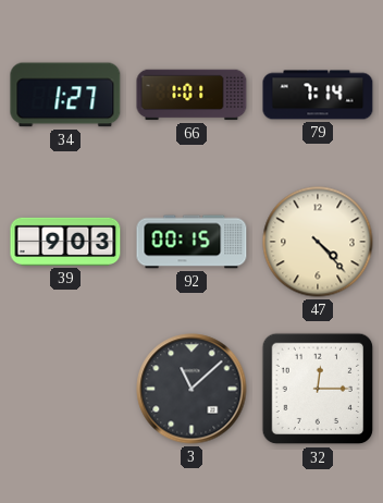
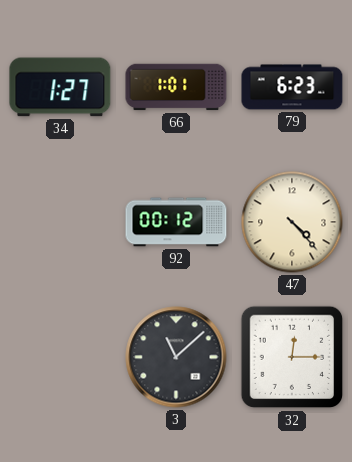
79: 7:14 -> 6:23
39: 9:03 -> none
92: 00:15 -> 00:12
